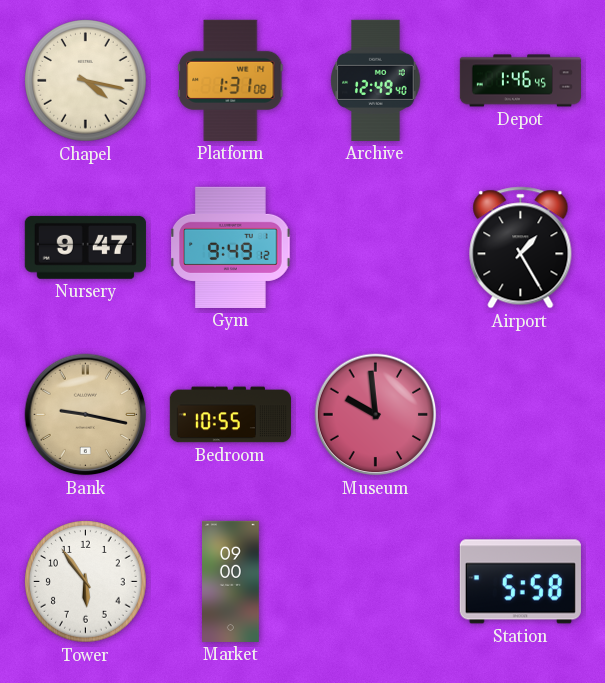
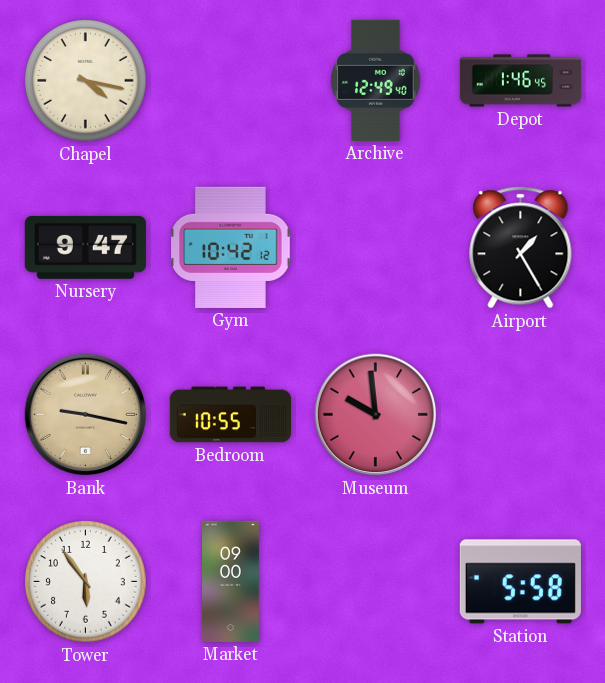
Platform: 1:31 -> none
Gym: 9:49 -> 10:42
